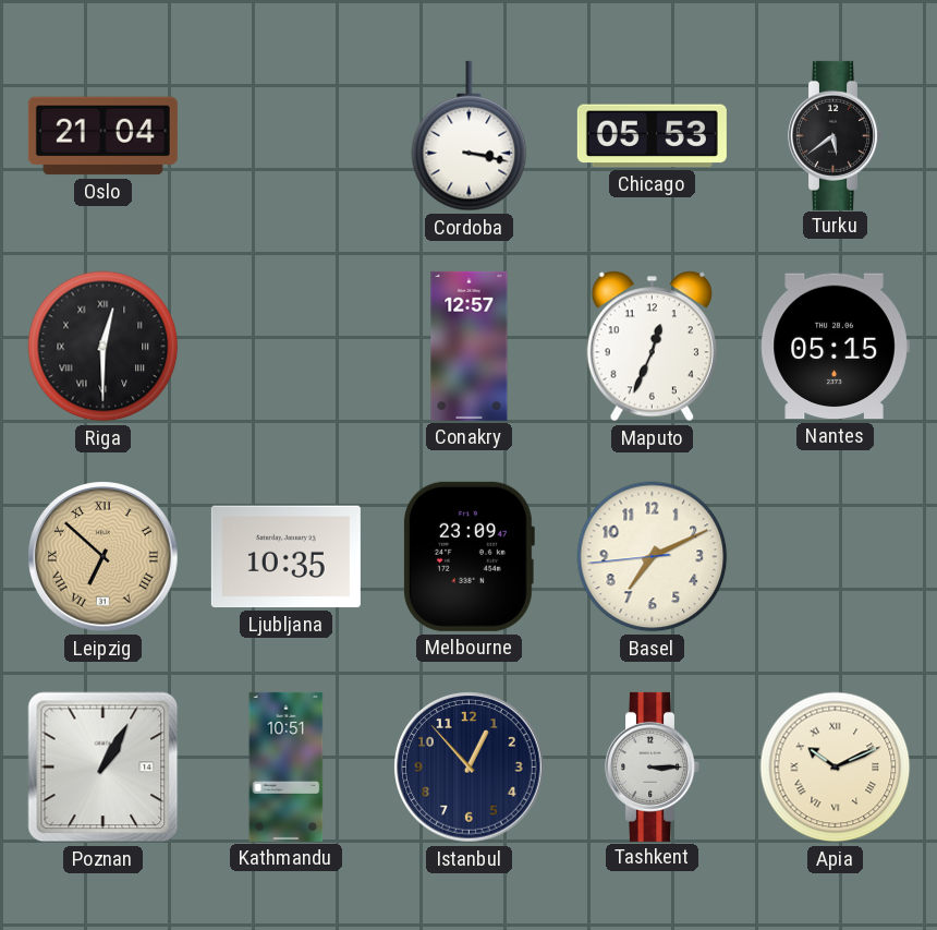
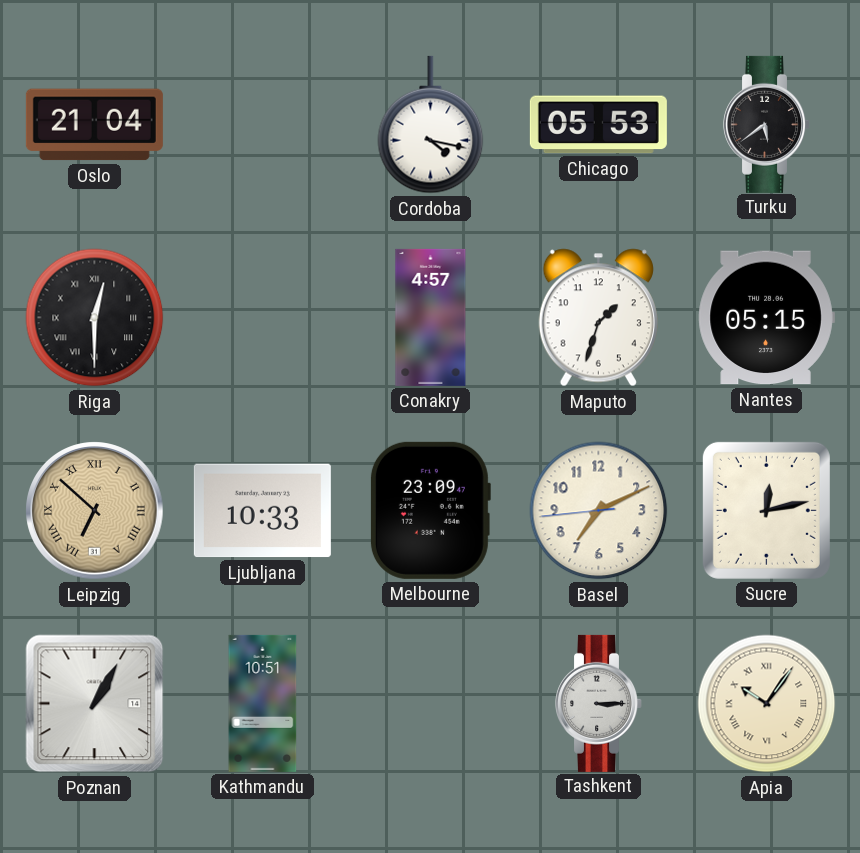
Cordoba: 3:17 -> 4:17
Conakry: 12:57 -> 4:57
Maputo: 12:34 -> 1:33
Ljubljana: 10:35 -> 10:33
Sucre: none -> 12:13
Istanbul: 12:53 -> none
Apia: 10:11 -> 10:06
